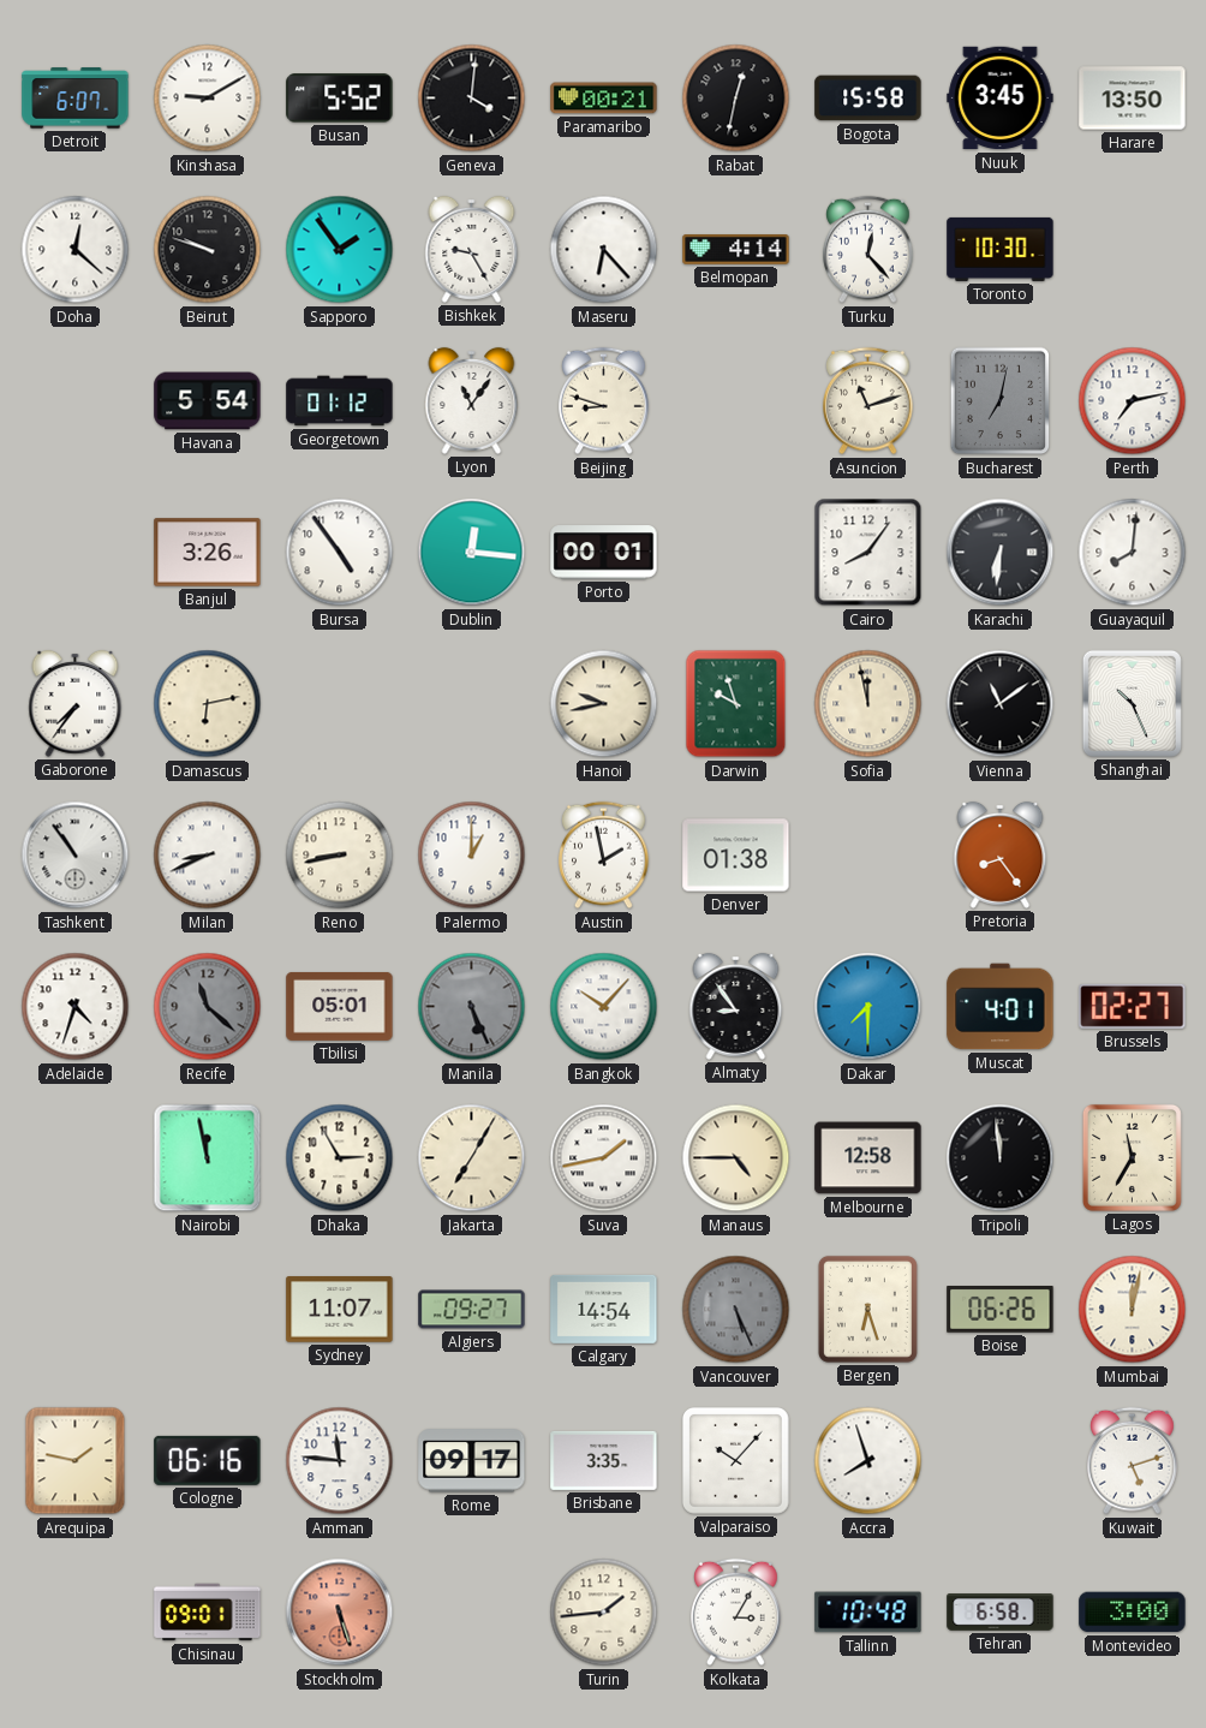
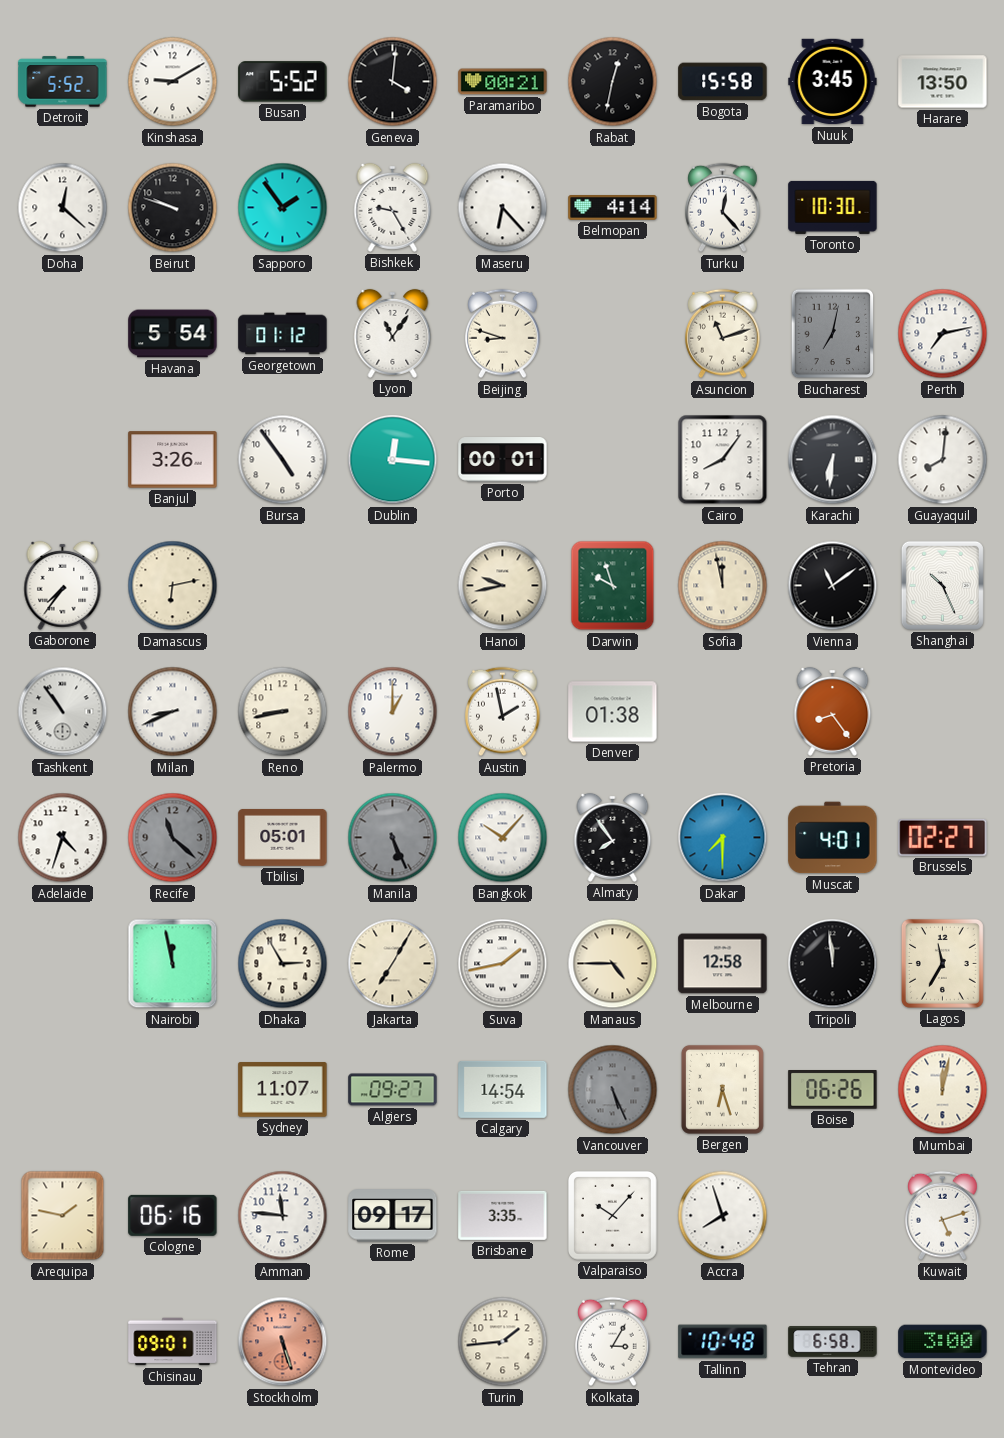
Detroit: 6:07 -> 5:52
Almaty: 8:54 -> 7:54
